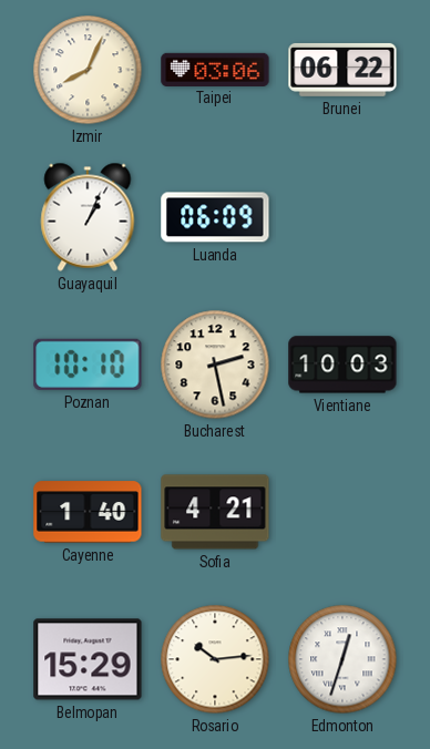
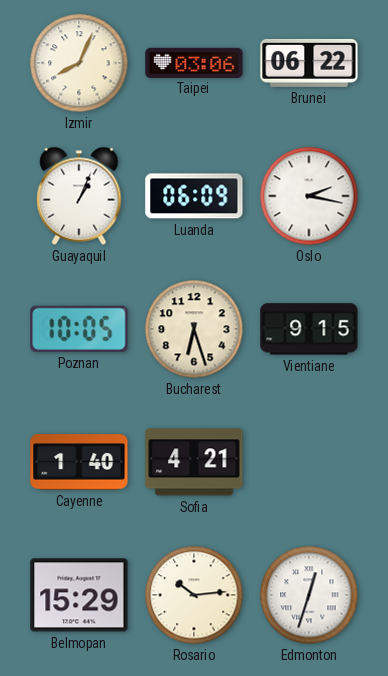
Oslo: none -> 2:17
Poznan: 10:10 -> 10:05
Bucharest: 2:28 -> 6:27
Vientiane: 10:03 -> 9:15
